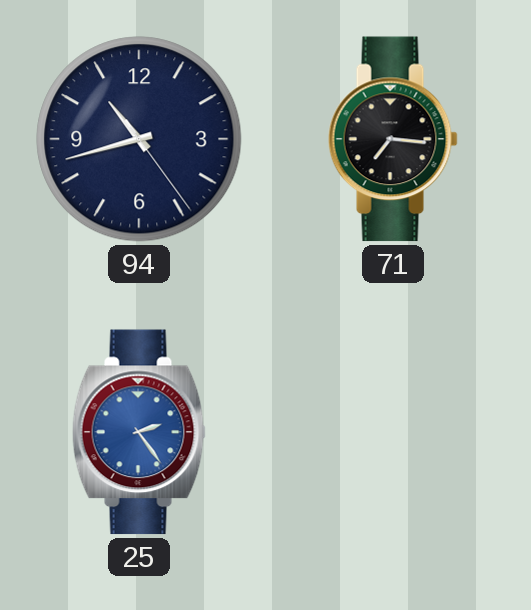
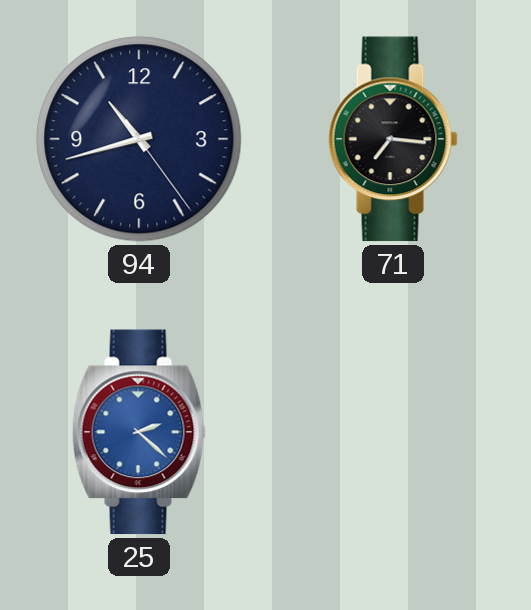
25: 2:24 -> 2:22
